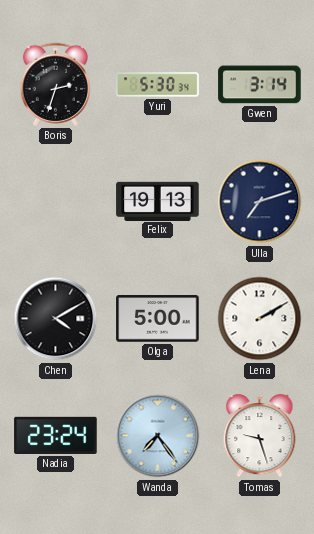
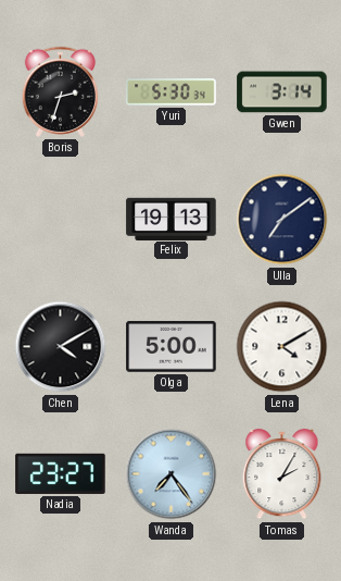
Ulla: 7:12 -> 7:09
Lena: 2:10 -> 4:10
Nadia: 23:24 -> 23:27
Tomas: 9:27 -> 2:05
